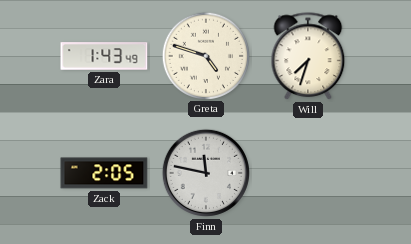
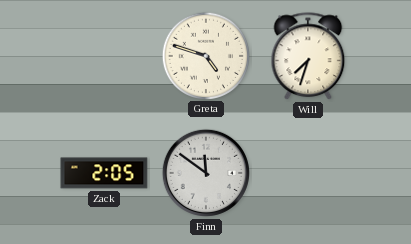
Zara: 1:43 -> none
Finn: 11:47 -> 11:51
